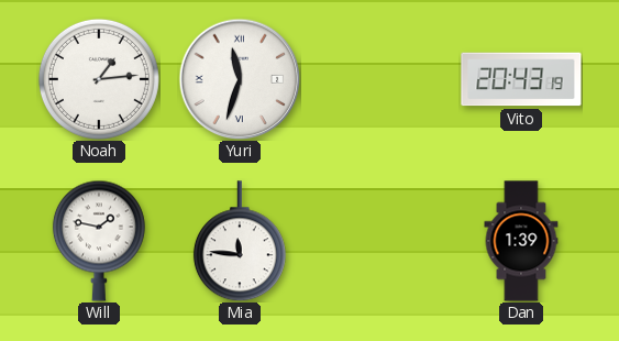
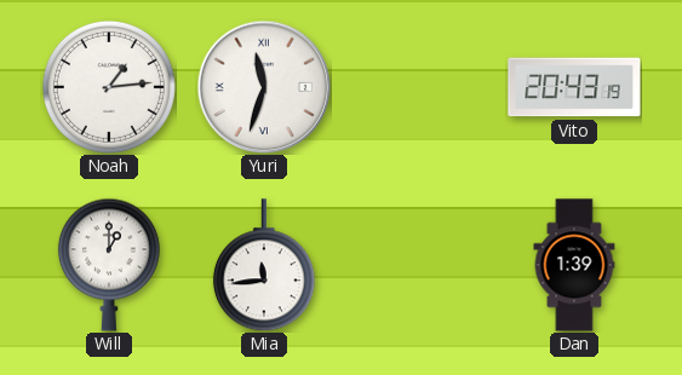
Will: 1:47 -> 1:00
Mia: 11:46 -> 11:44
